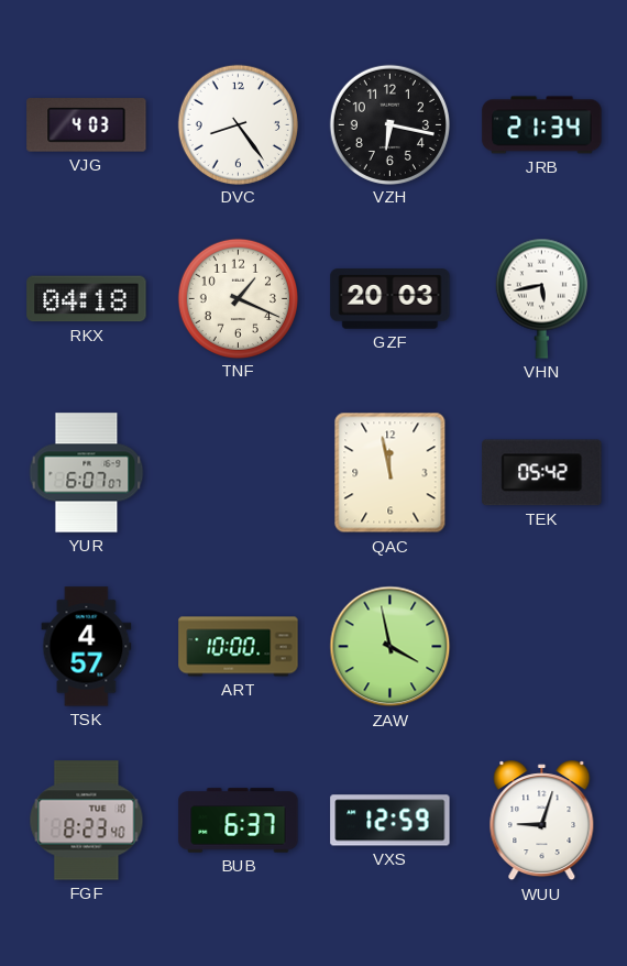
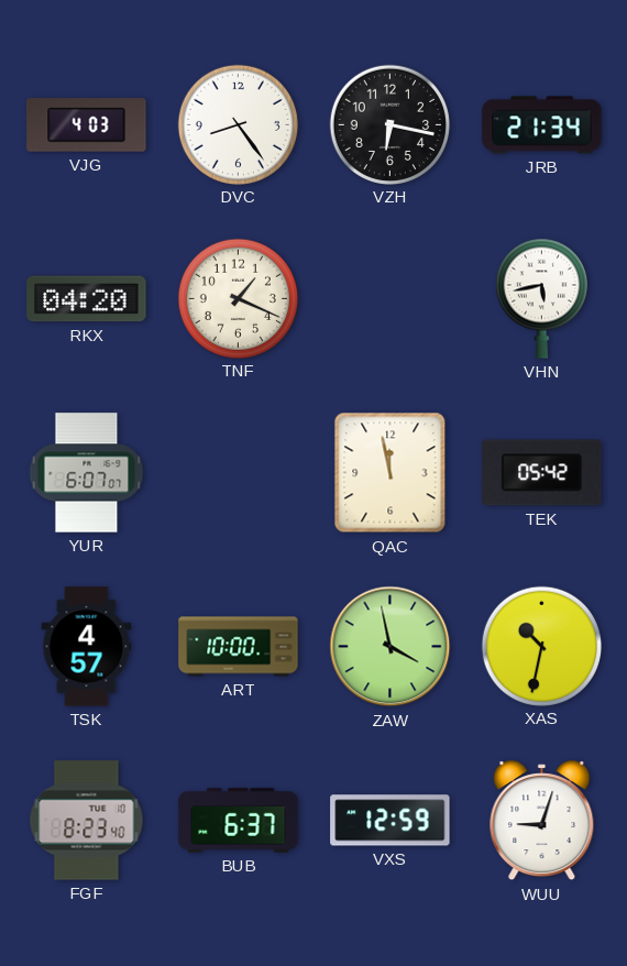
RKX: 04:18 -> 04:20
GZF: 20:03 -> none
XAS: none -> 10:32
